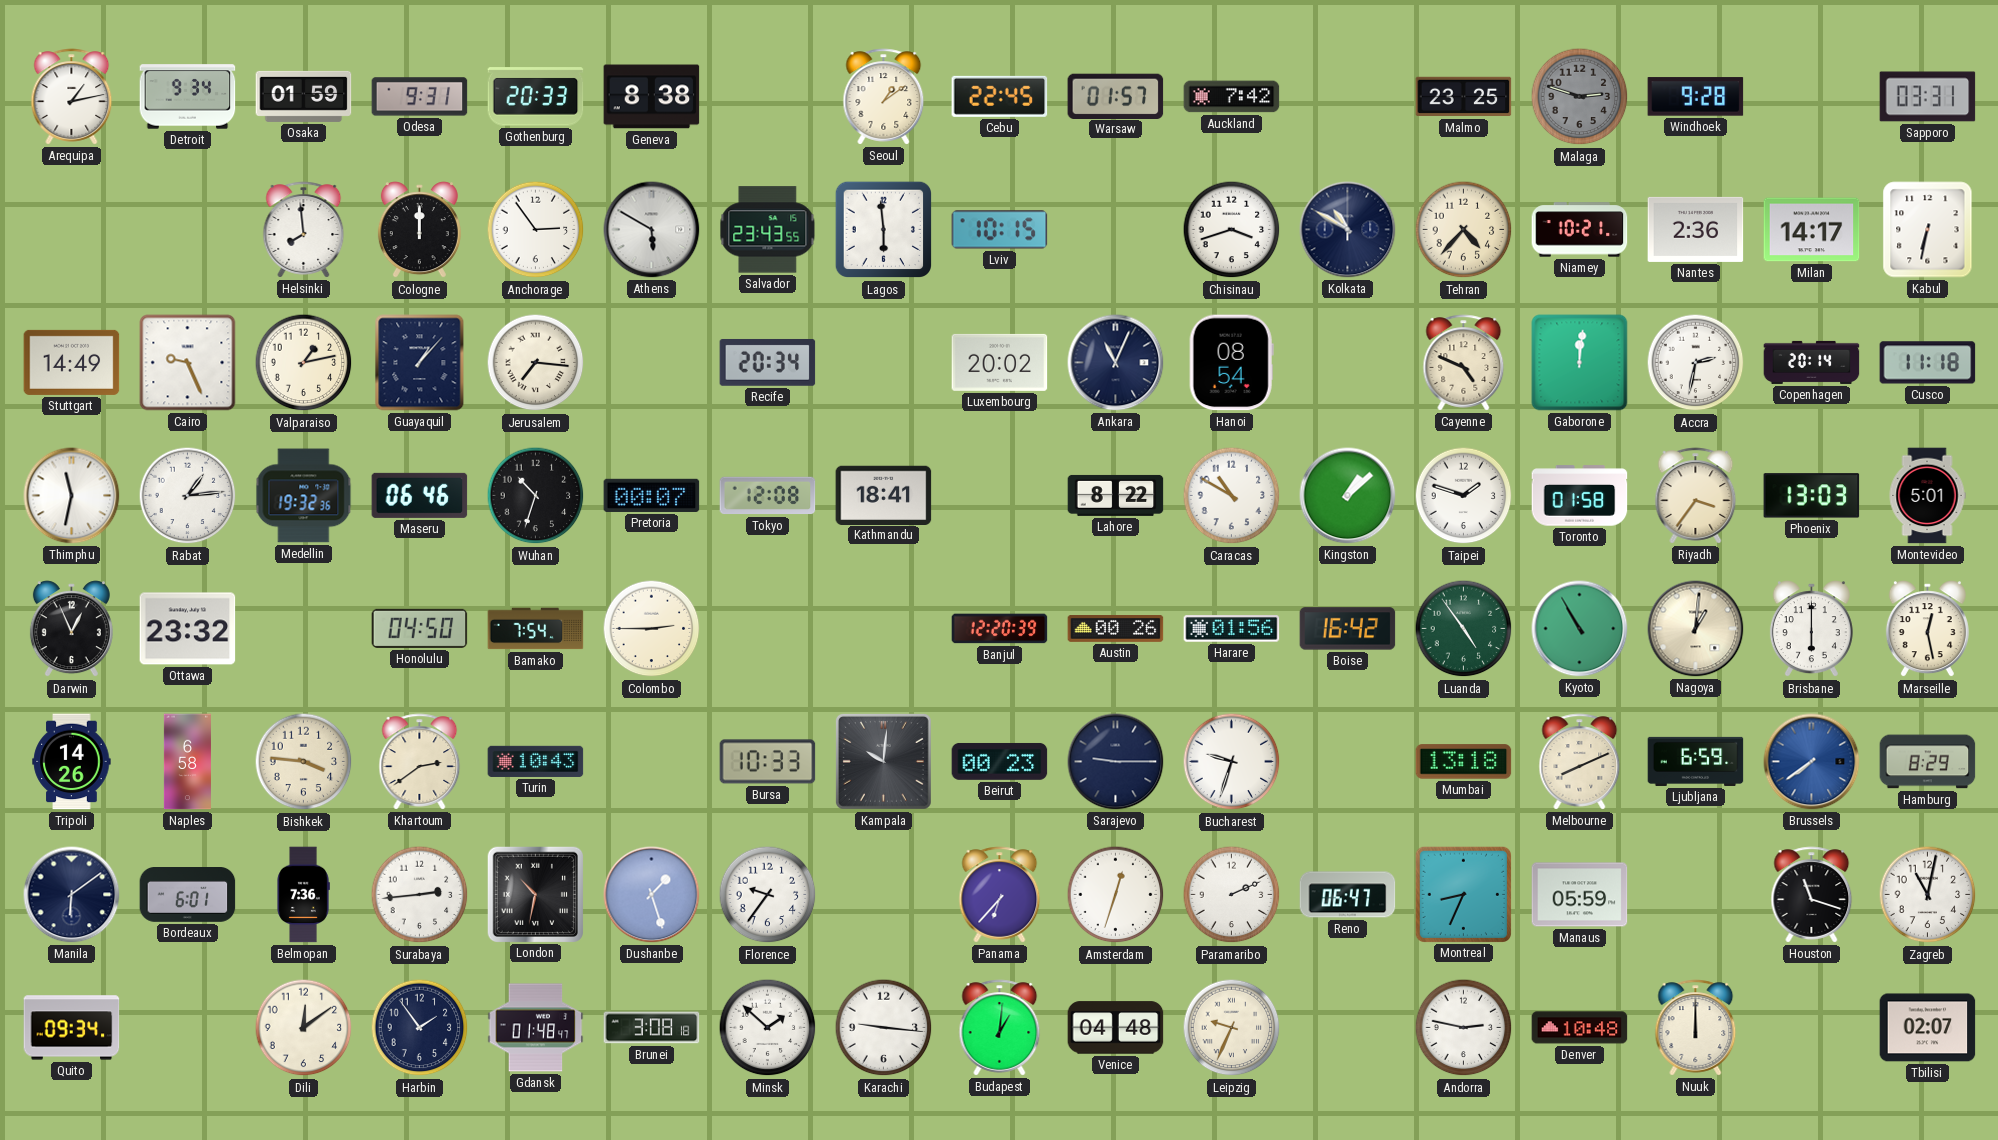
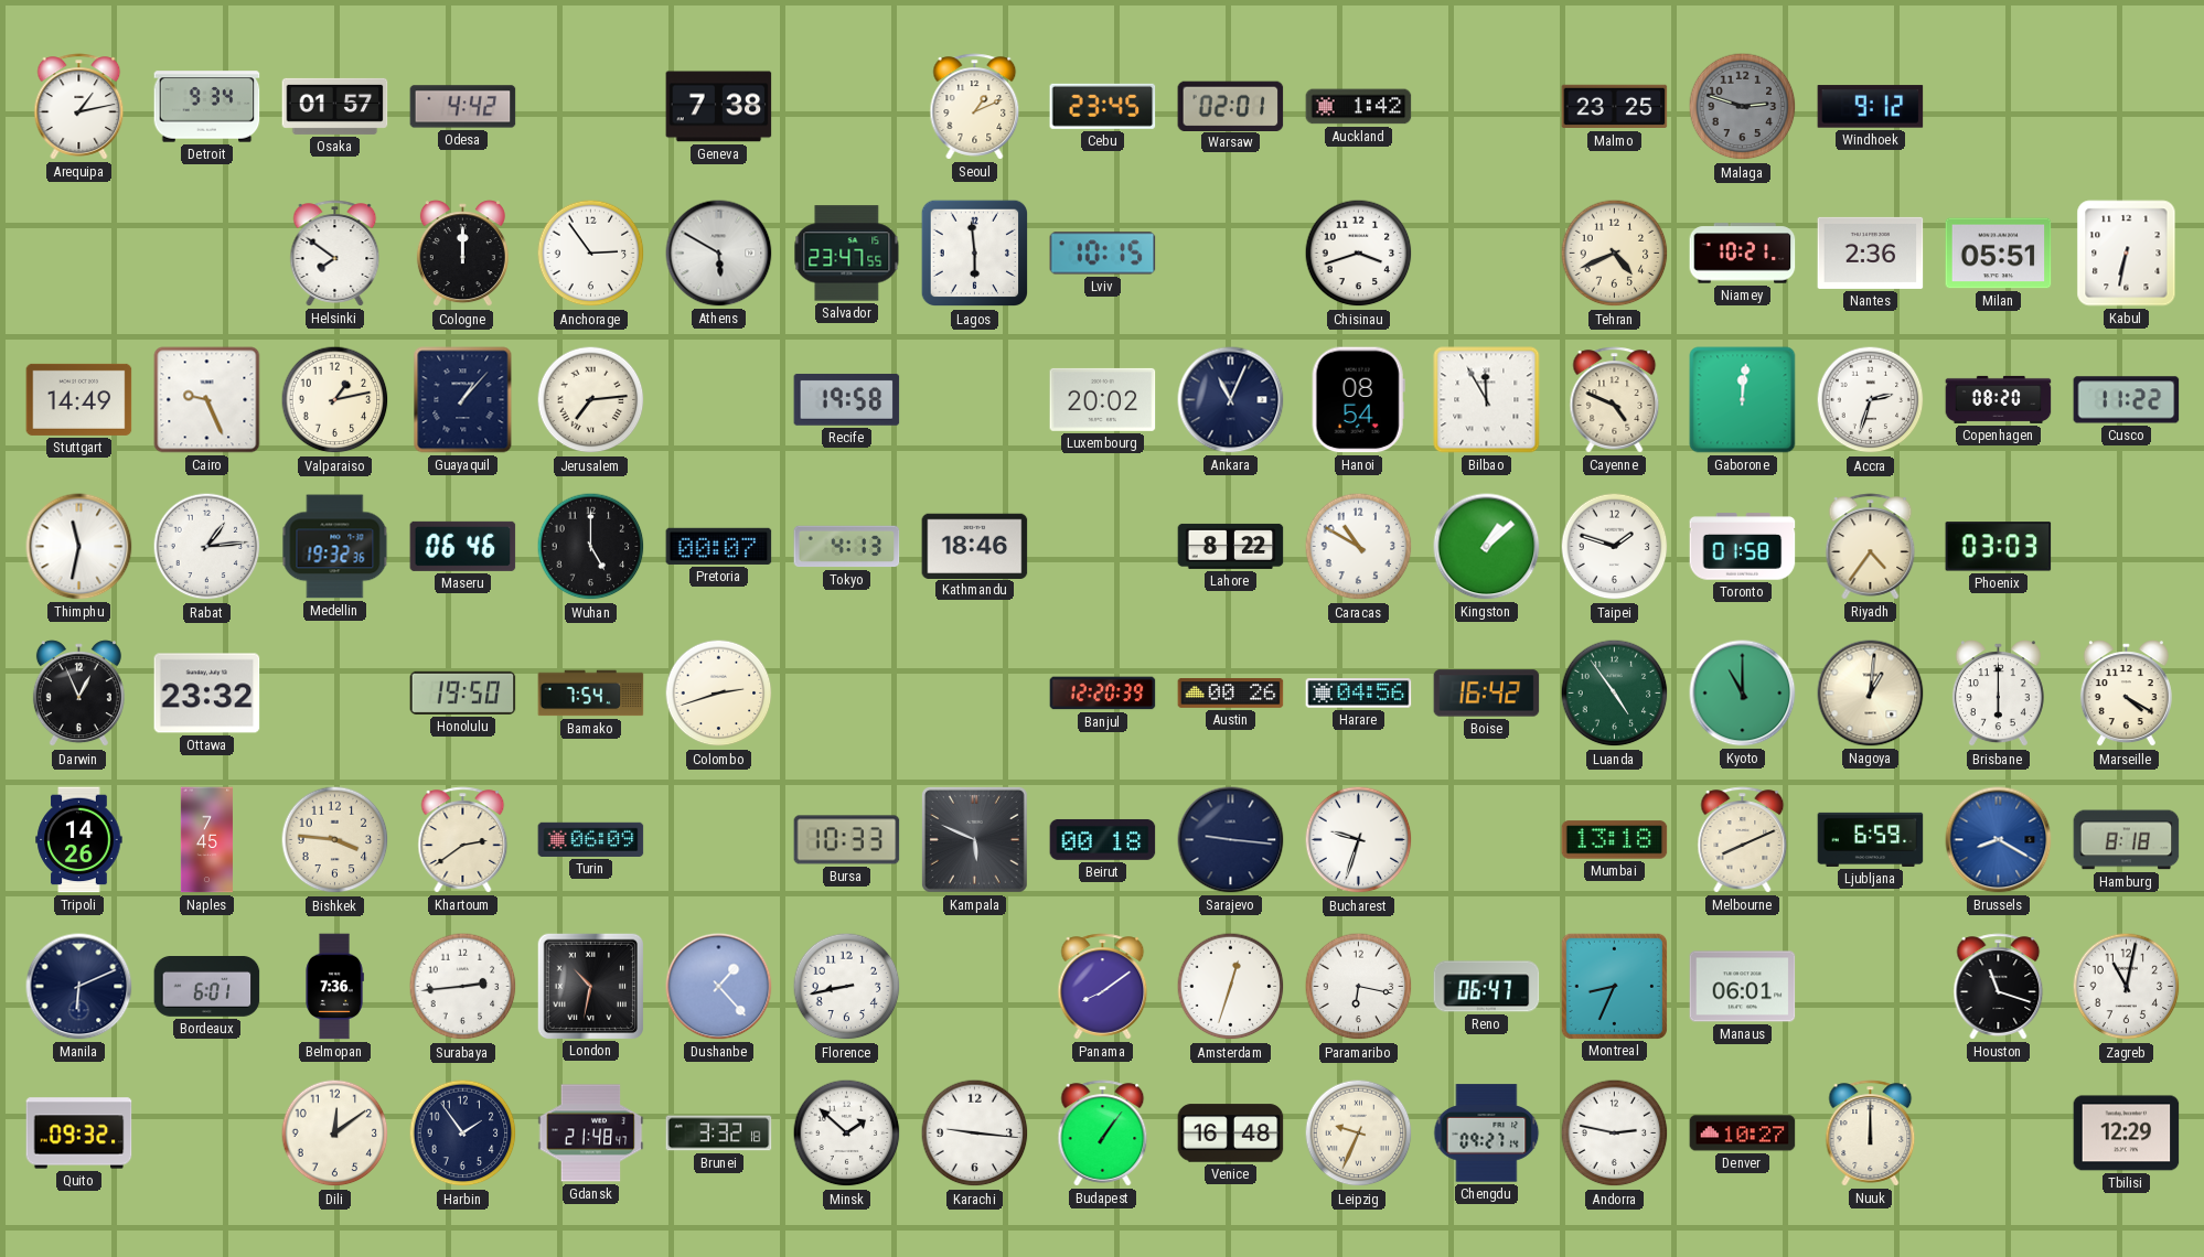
Osaka: 01:59 -> 01:57
Odesa: 9:31 -> 4:42
Gothenburg: 20:33 -> none
Geneva: 8:38 -> 7:38
Seoul: 1:09 -> 1:11
Cebu: 22:45 -> 23:45
Warsaw: 01:57 -> 02:01
Auckland: 7:42 -> 1:42
Windhoek: 9:28 -> 9:12
Sapporo: 03:31 -> none
Helsinki: 7:59 -> 7:51
Salvador: 23:43 -> 23:47
Kolkata: 10:50 -> none
Tehran: 4:37 -> 4:41
Milan: 14:17 -> 05:51
Jerusalem: 7:16 -> 7:14
Recife: 20:34 -> 19:58
Bilbao: none -> 11:55
Accra: 2:32 -> 2:33
Copenhagen: 20:14 -> 08:20
Cusco: 11:18 -> 11:22
Wuhan: 10:33 -> 5:00
Tokyo: 12:08 -> 4:13
Kathmandu: 18:41 -> 18:46
Riyadh: 3:36 -> 4:36
Phoenix: 13:03 -> 03:03
Montevideo: 5:01 -> none
Honolulu: 04:50 -> 19:50
Colombo: 2:45 -> 2:42
Harare: 01:56 -> 04:56
Kyoto: 10:55 -> 11:00
Marseille: 12:28 -> 4:20
Naples: 6:58 -> 7:45
Turin: 10:43 -> 06:09
Kampala: 10:01 -> 5:49
Beirut: 00:23 -> 00:18
Sarajevo: 9:15 -> 9:16
Brussels: 7:39 -> 8:20
Hamburg: 8:29 -> 8:18
Manila: 6:09 -> 6:11
Dushanbe: 1:27 -> 1:23
Florence: 9:36 -> 8:43
Panama: 6:37 -> 8:09
Paramaribo: 2:11 -> 6:17
Manaus: 05:59 -> 06:01
Quito: 09:34 -> 09:32
Gdansk: 01:48 -> 21:48
Brunei: 3:08 -> 3:32
Budapest: 1:01 -> 1:06
Venice: 04:48 -> 16:48
Chengdu: none -> 09:27
Denver: 10:48 -> 10:27
Tbilisi: 02:07 -> 12:29
